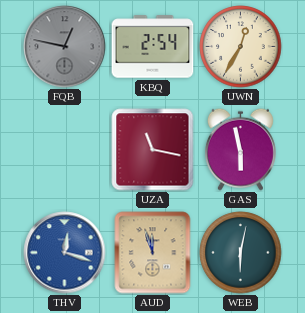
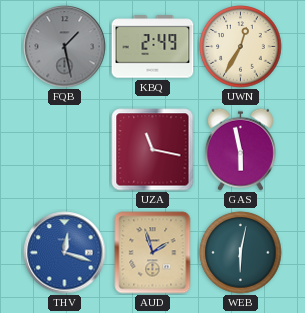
FQB: 12:47 -> 1:28
KBQ: 2:54 -> 2:49
AUD: 11:57 -> 1:57
